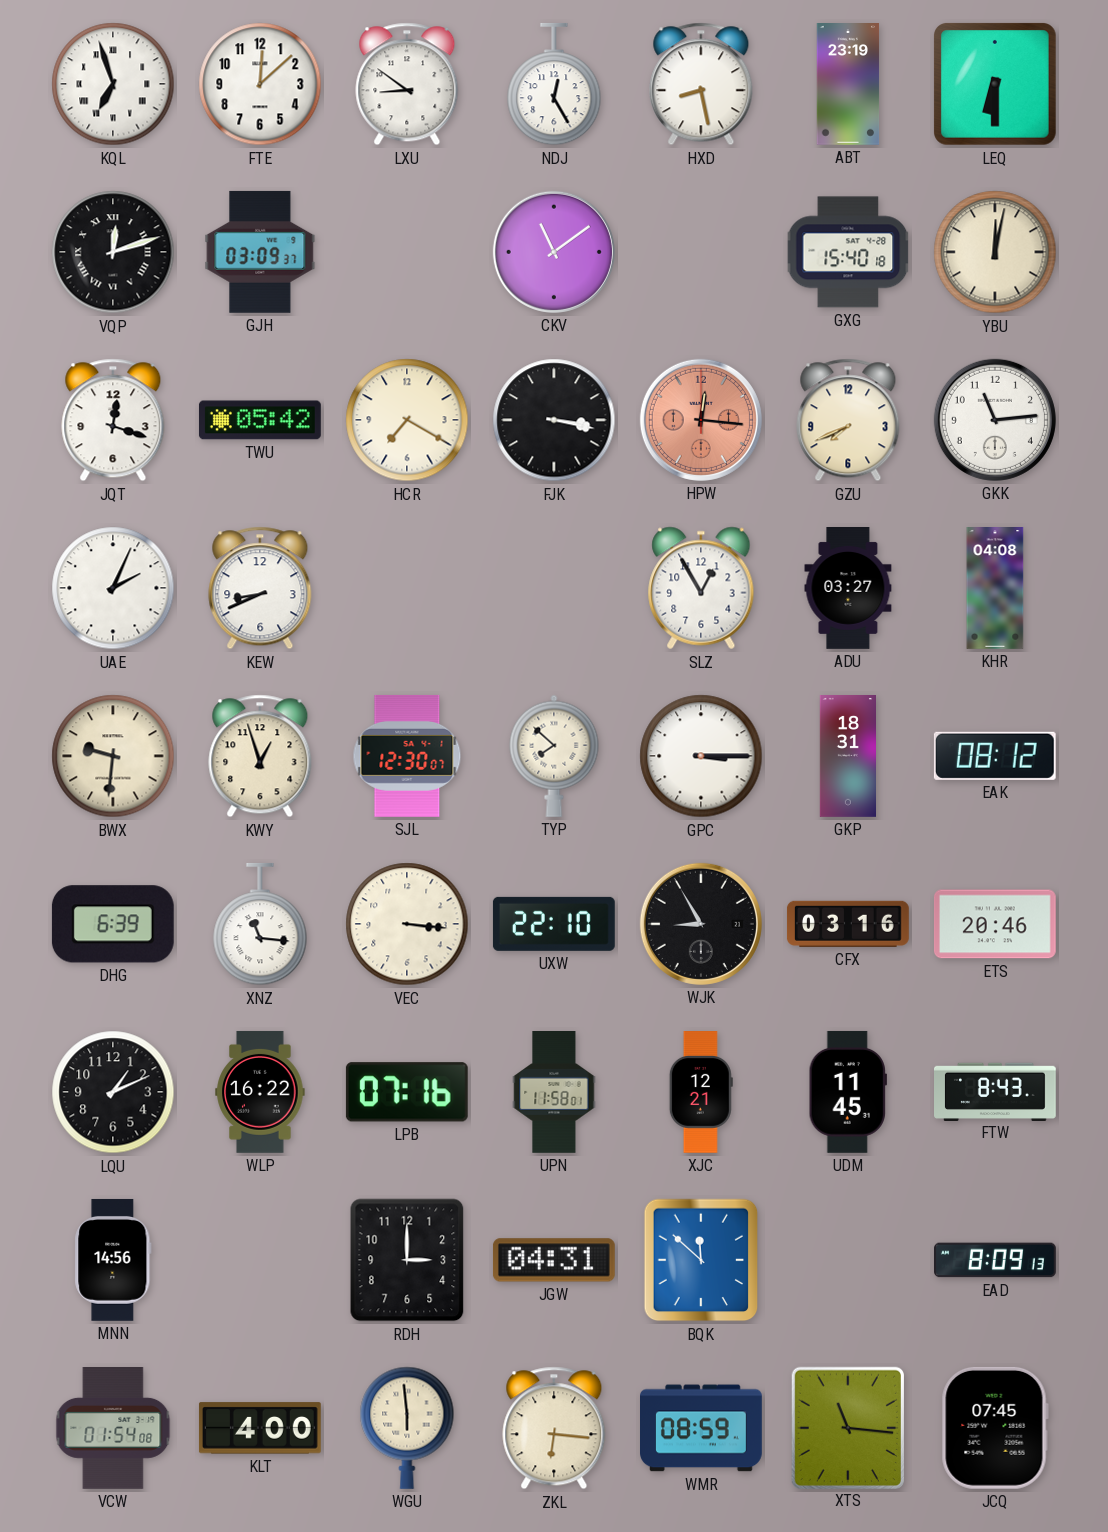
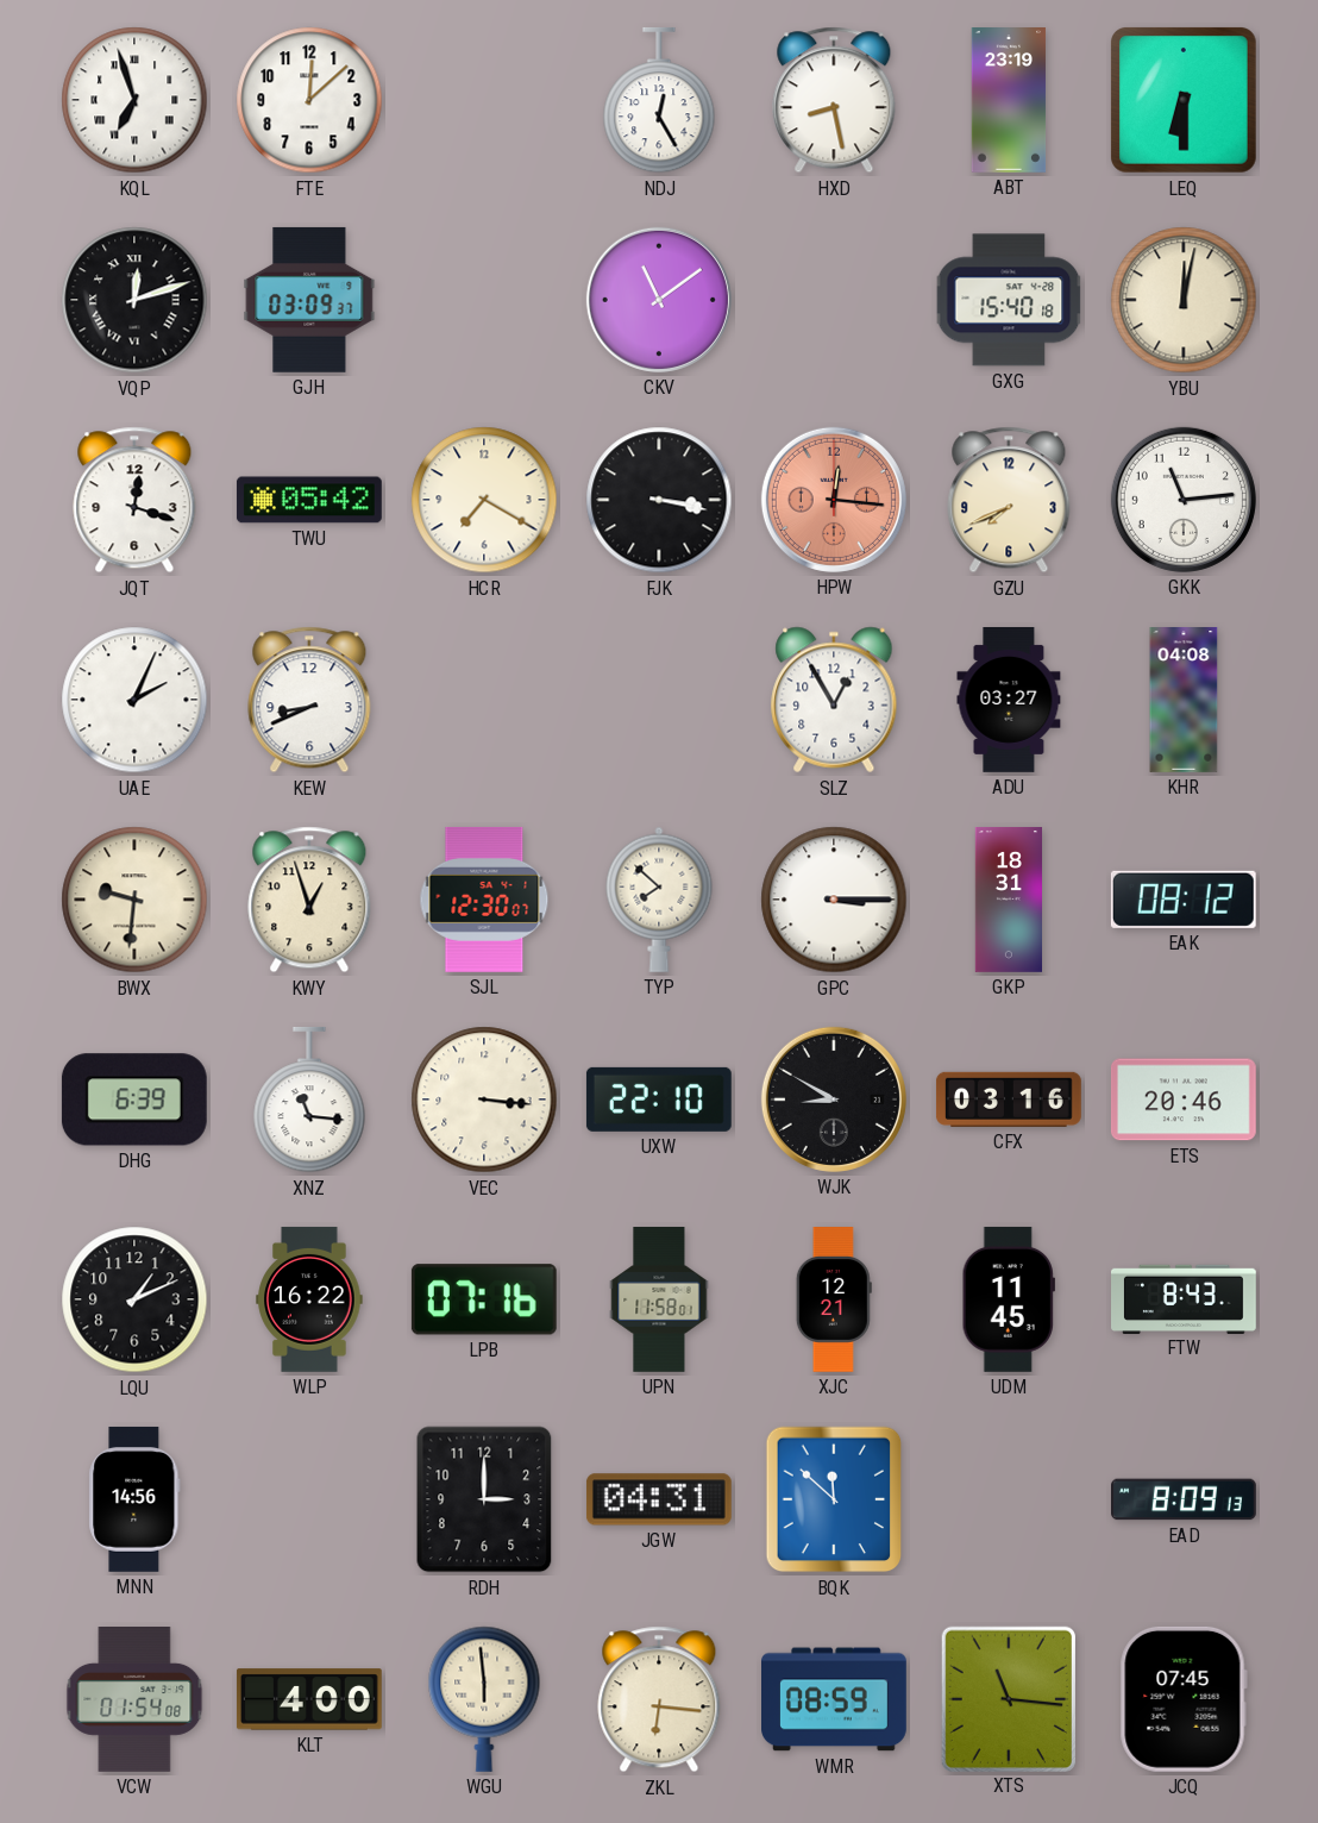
LXU: 8:51 -> none
WJK: 8:55 -> 8:50
